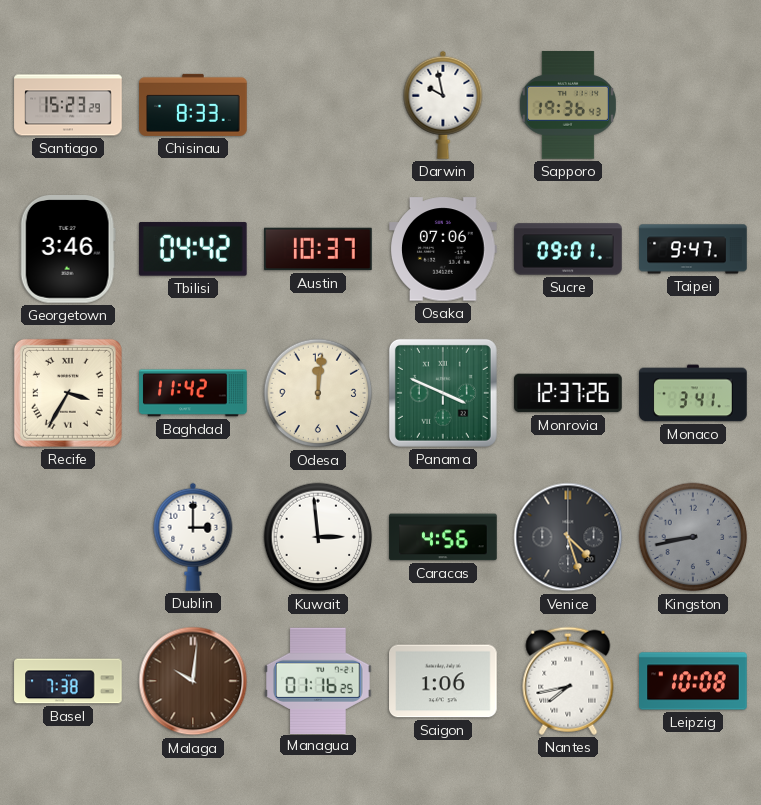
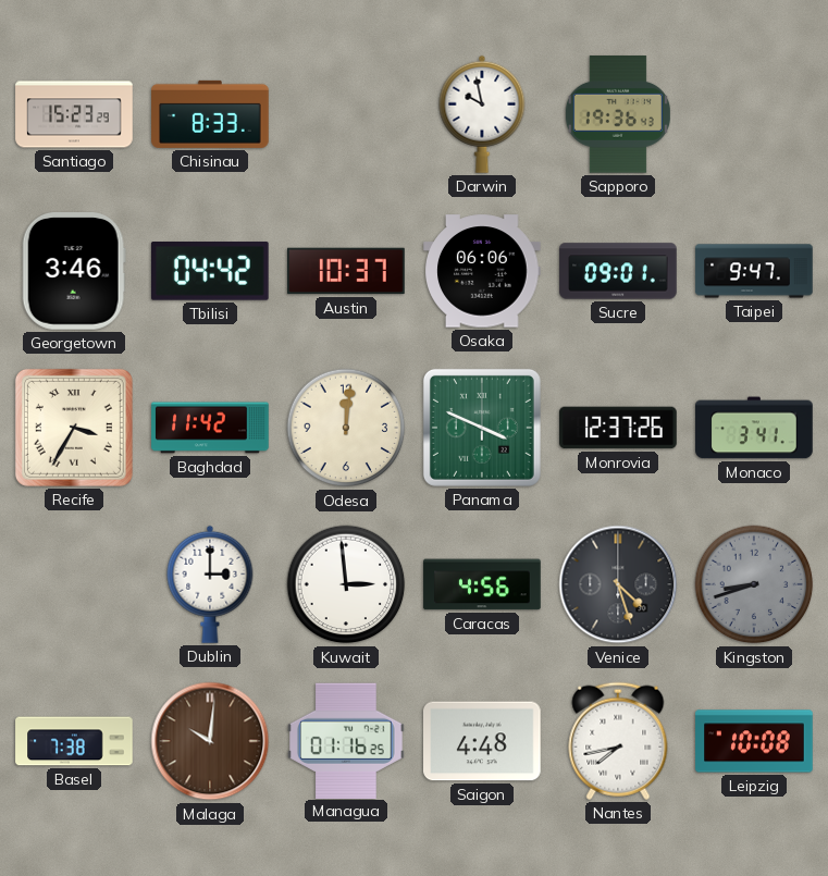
Osaka: 07:06 -> 06:06
Kingston: 8:43 -> 8:42
Saigon: 1:06 -> 4:48
